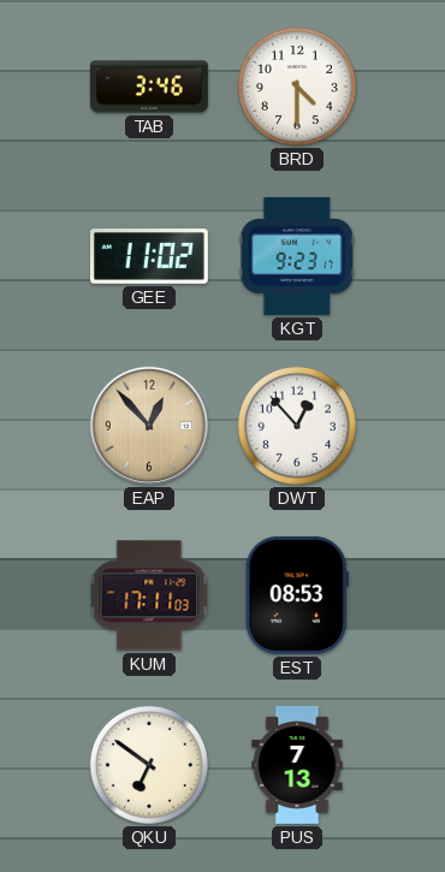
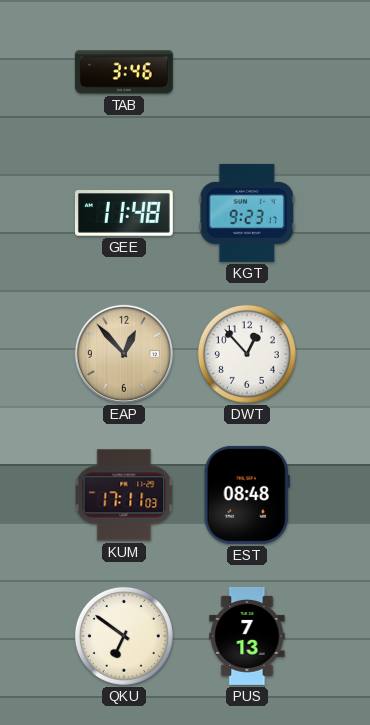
BRD: 4:30 -> none
GEE: 11:02 -> 11:48
EST: 08:53 -> 08:48
